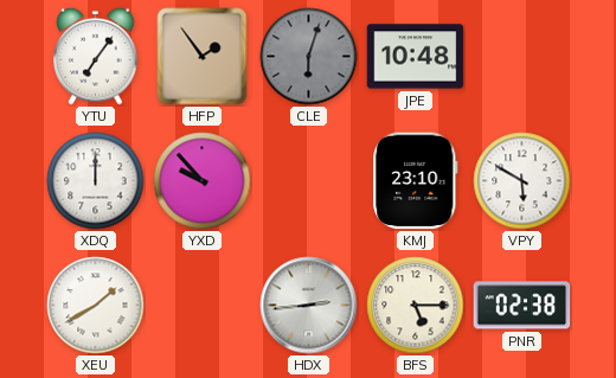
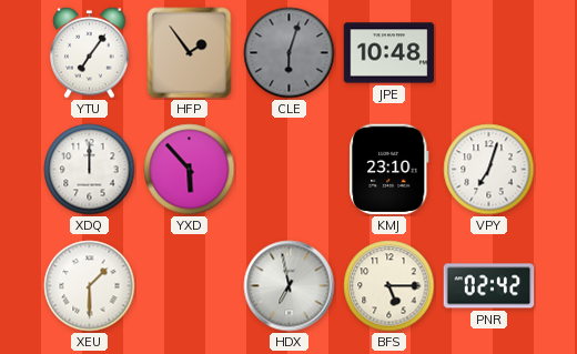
YXD: 9:53 -> 5:53
VPY: 5:50 -> 7:03
XEU: 1:40 -> 1:30
HDX: 2:44 -> 6:58
PNR: 02:38 -> 02:42
